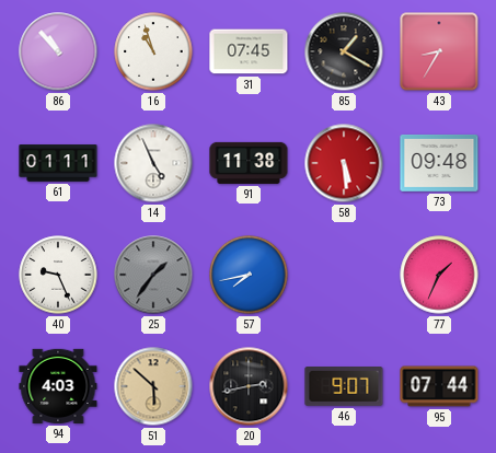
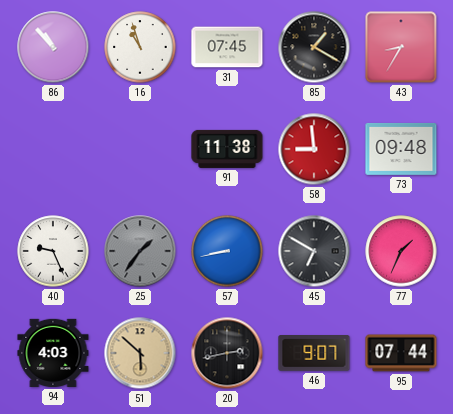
61: 01:11 -> none
14: 4:56 -> none
58: 5:29 -> 8:59
57: 7:43 -> 8:43
45: none -> 6:50
